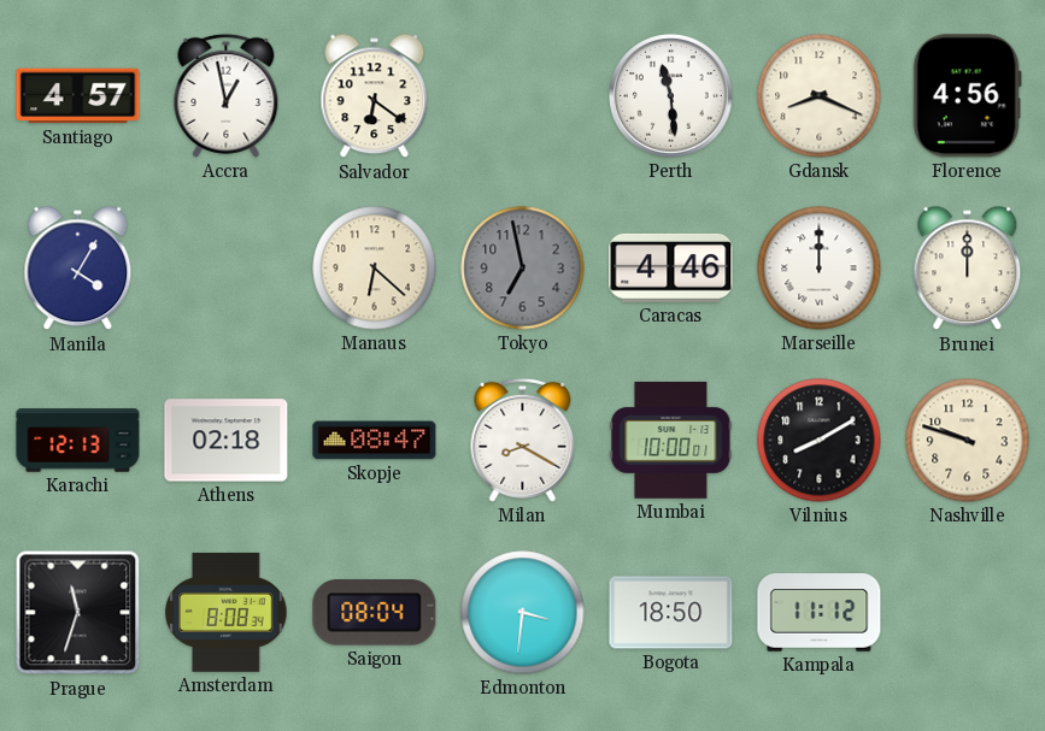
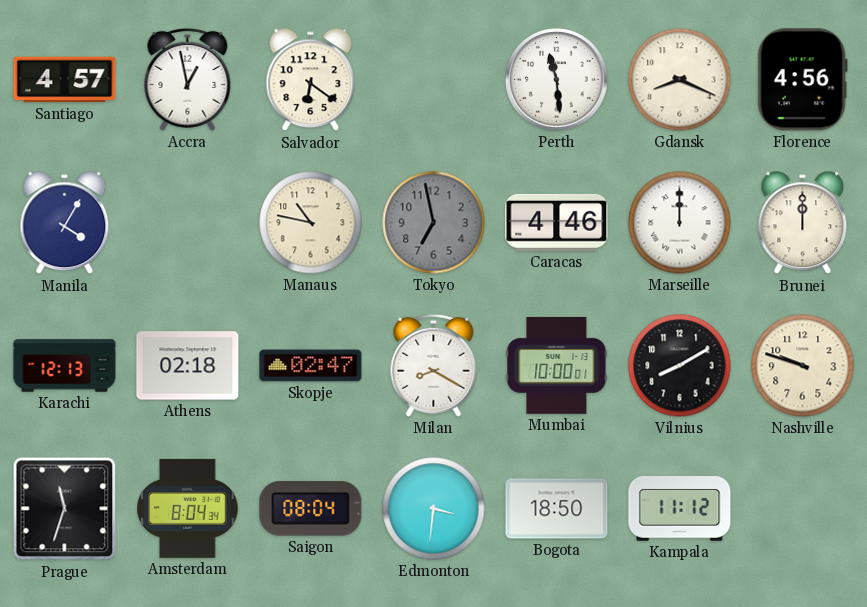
Manaus: 6:22 -> 10:47
Skopje: 08:47 -> 02:47
Amsterdam: 8:08 -> 8:04
